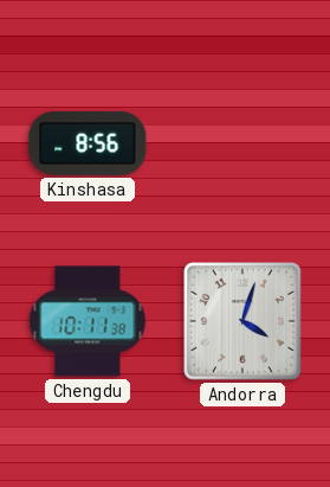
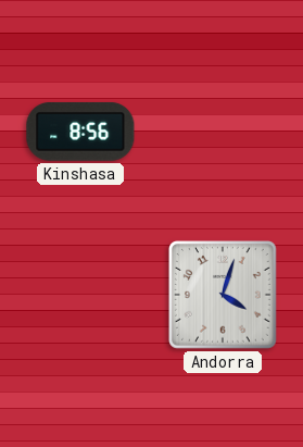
Chengdu: 10:11 -> none
